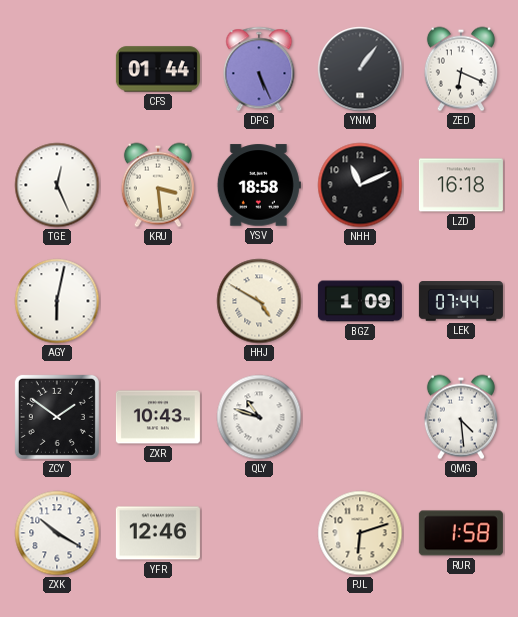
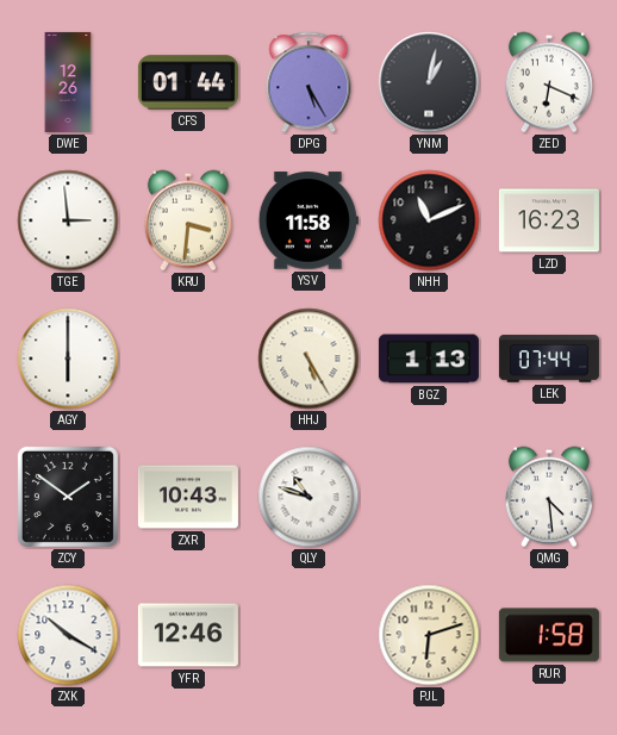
DWE: none -> 12:26
DPG: 5:26 -> 5:25
YNM: 1:06 -> 1:02
TGE: 12:26 -> 2:59
KRU: 3:29 -> 3:31
YSV: 18:58 -> 11:58
LZD: 16:18 -> 16:23
AGY: 6:02 -> 6:00
HHJ: 4:50 -> 5:25
BGZ: 1:09 -> 1:13
